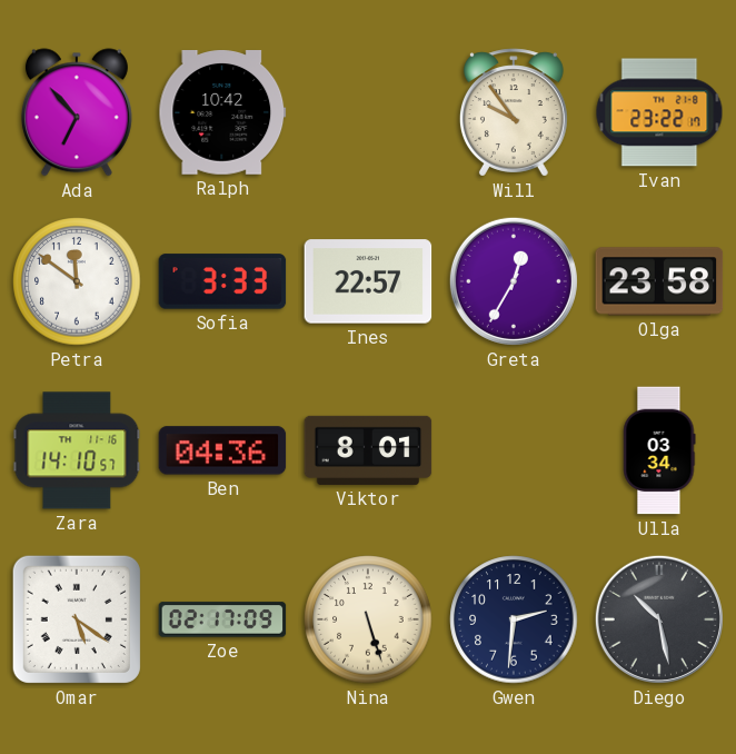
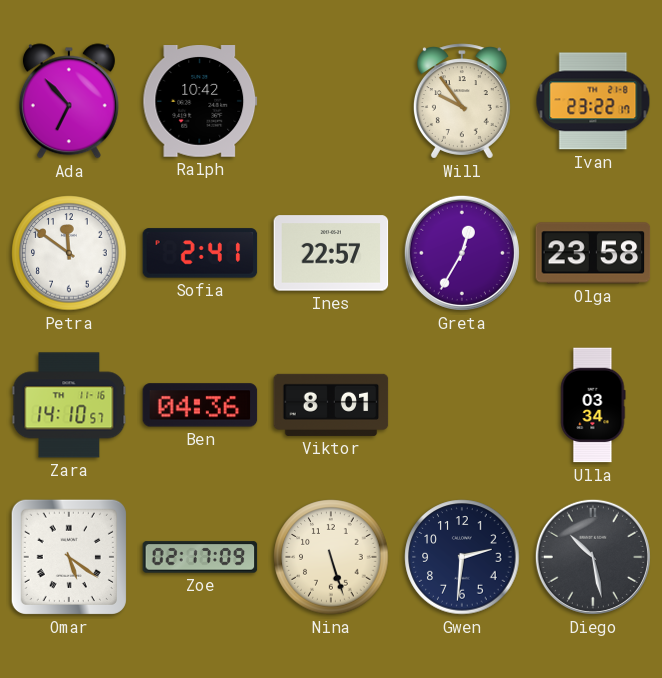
Sofia: 3:33 -> 2:41
